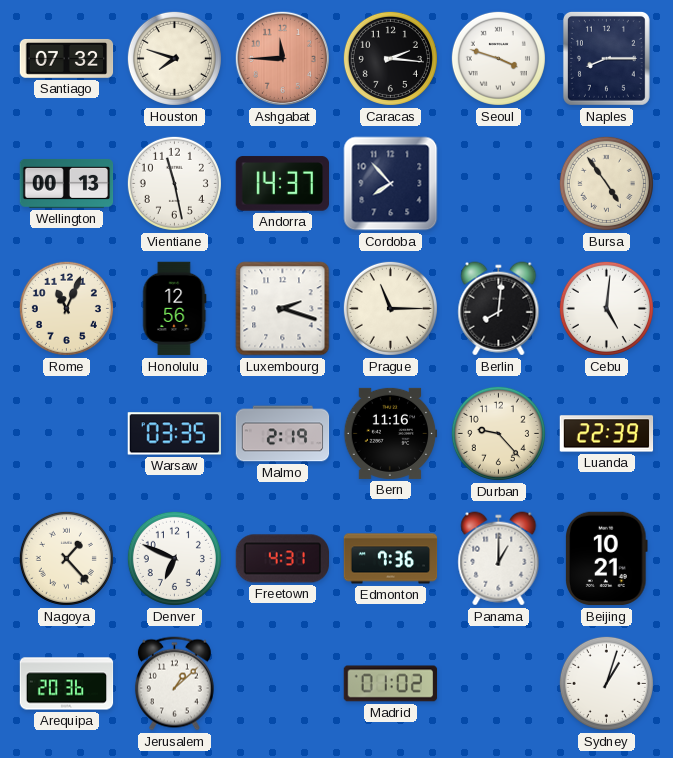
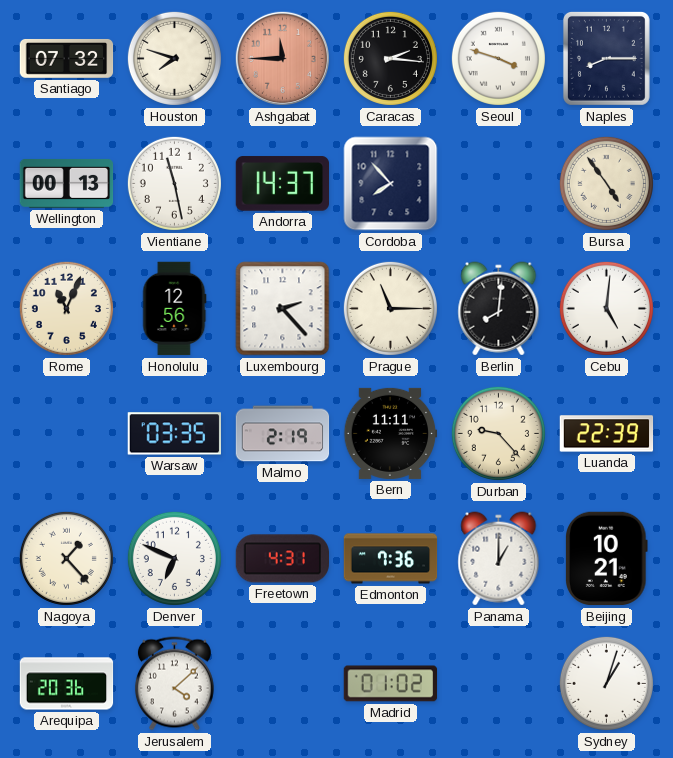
Luxembourg: 2:18 -> 2:23
Bern: 11:16 -> 11:11
Jerusalem: 1:08 -> 4:08
